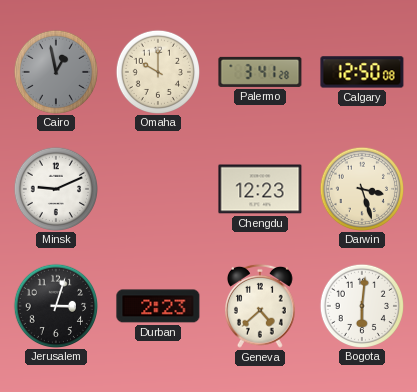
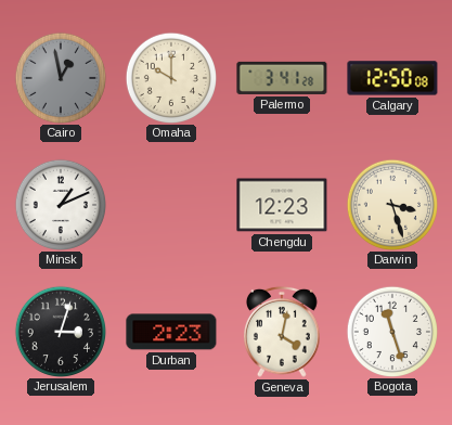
Minsk: 9:11 -> 1:11
Geneva: 4:38 -> 4:02
Bogota: 6:01 -> 11:27
